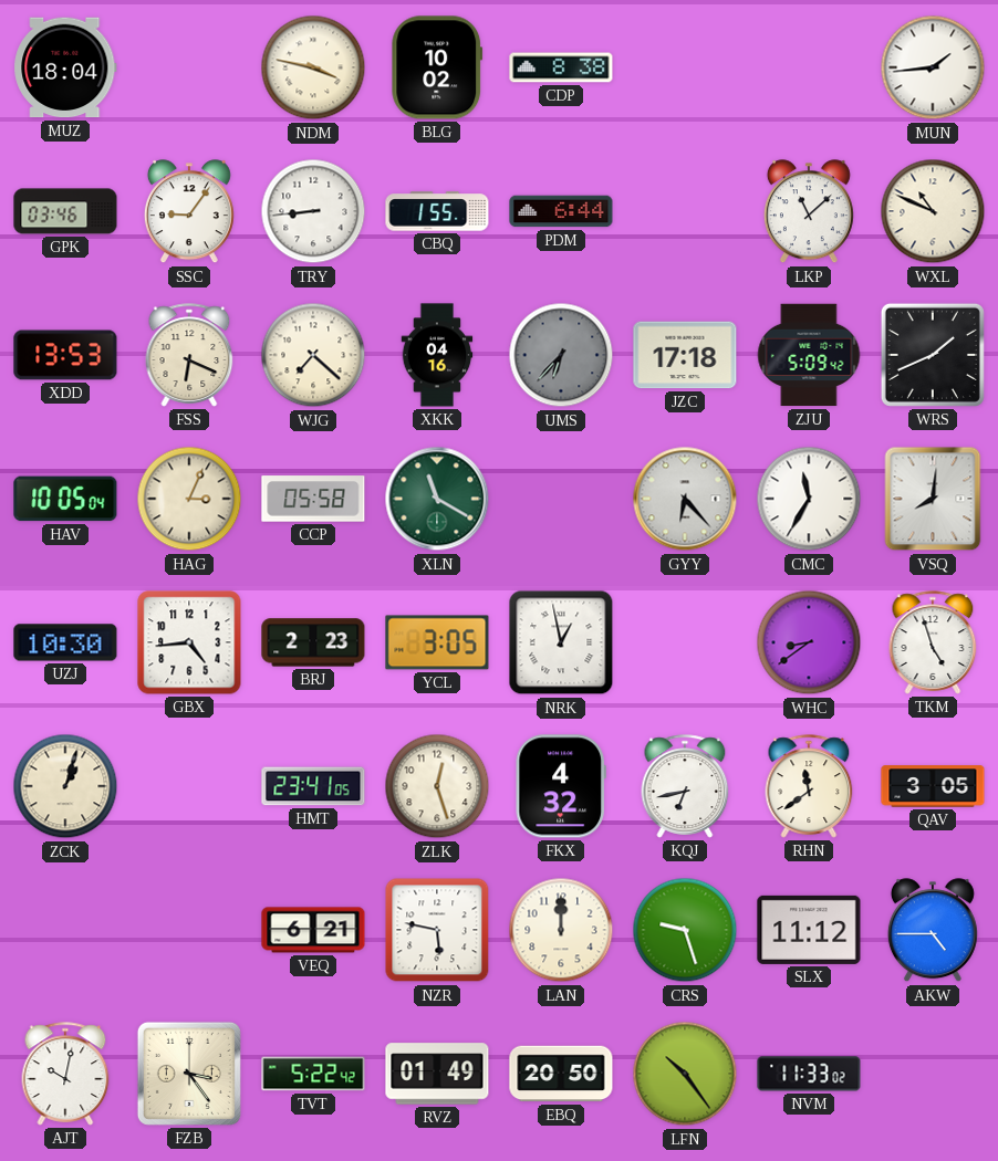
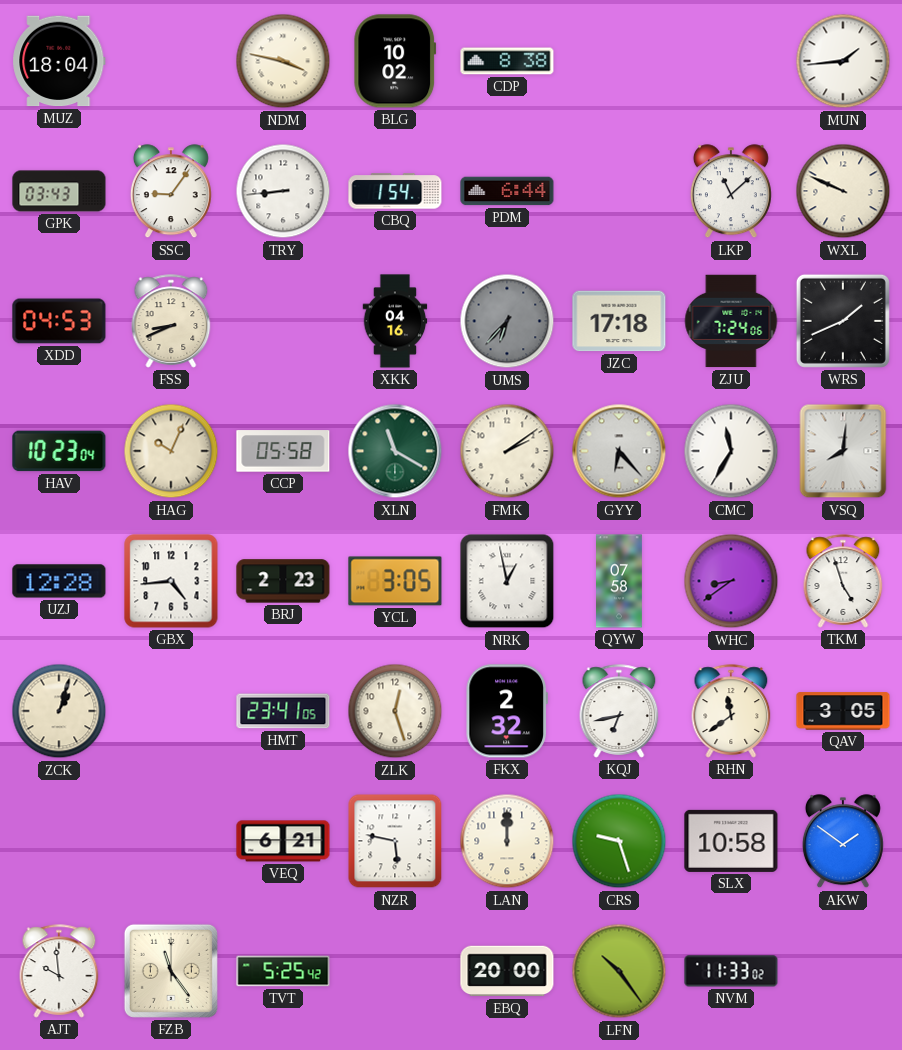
GPK: 03:46 -> 03:43
CBQ: 1:55 -> 1:54
WXL: 10:49 -> 9:49
XDD: 13:53 -> 04:53
FSS: 6:19 -> 8:41
WJG: 7:22 -> none
ZJU: 5:09 -> 7:24
HAV: 10:05 -> 10:23
HAG: 3:04 -> 10:04
FMK: none -> 2:09
UZJ: 10:30 -> 12:28
QYW: none -> 07:58
FKX: 4:32 -> 2:32
SLX: 11:12 -> 10:58
AKW: 4:45 -> 1:51
AJT: 10:02 -> 9:59
FZB: 3:24 -> 11:24
TVT: 5:22 -> 5:25
RVZ: 01:49 -> none
EBQ: 20:50 -> 20:00
